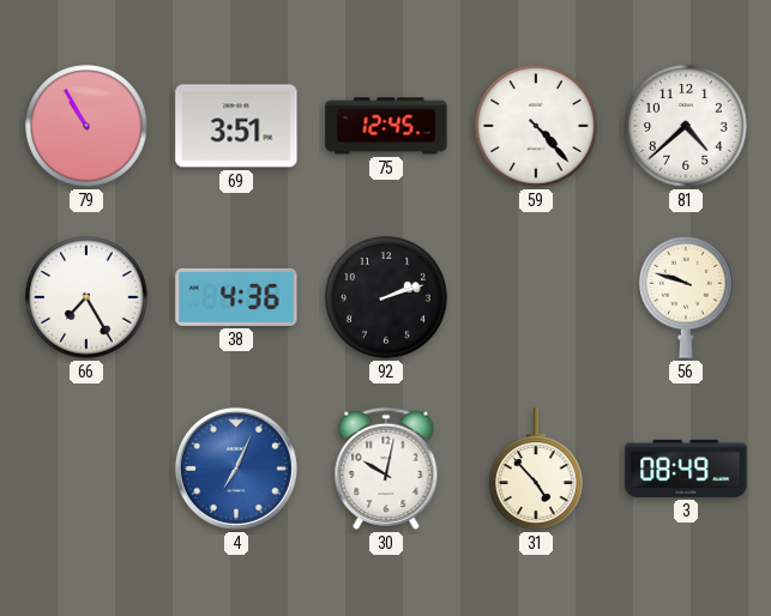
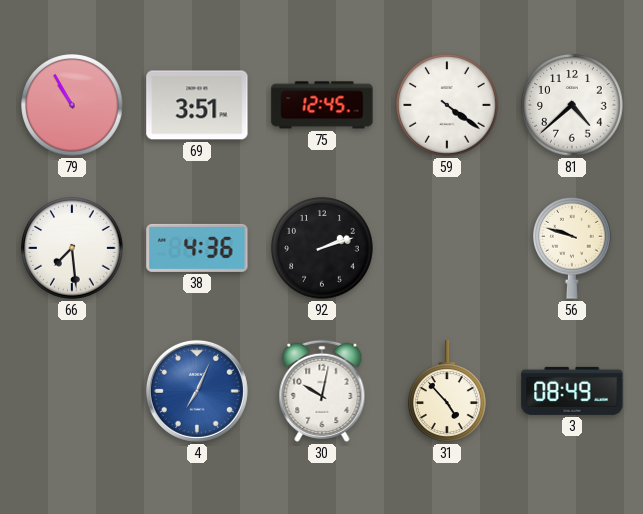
59: 4:23 -> 4:21
66: 7:25 -> 7:29
